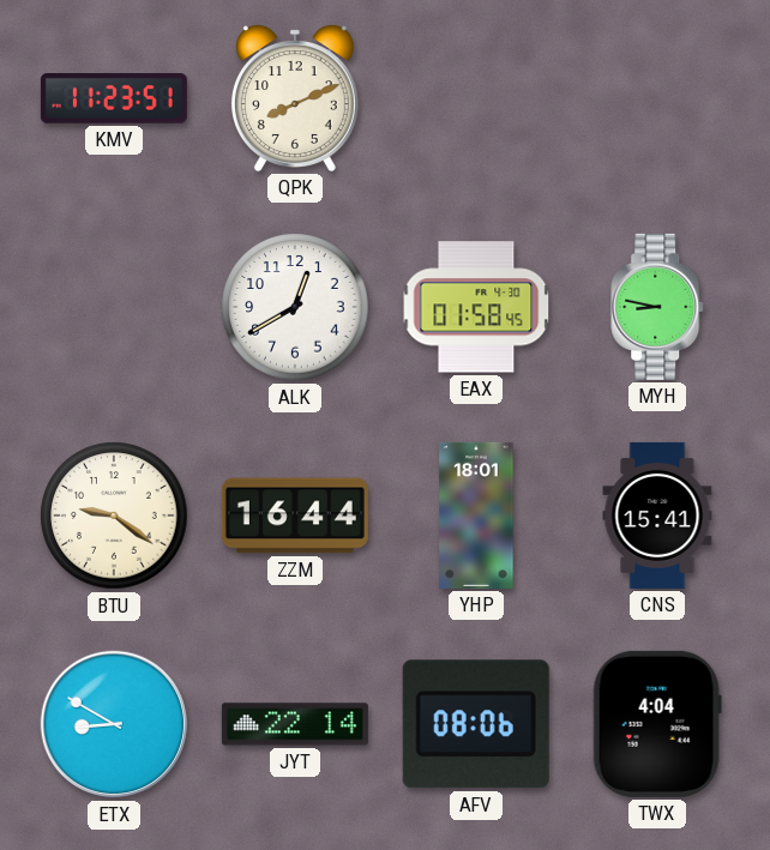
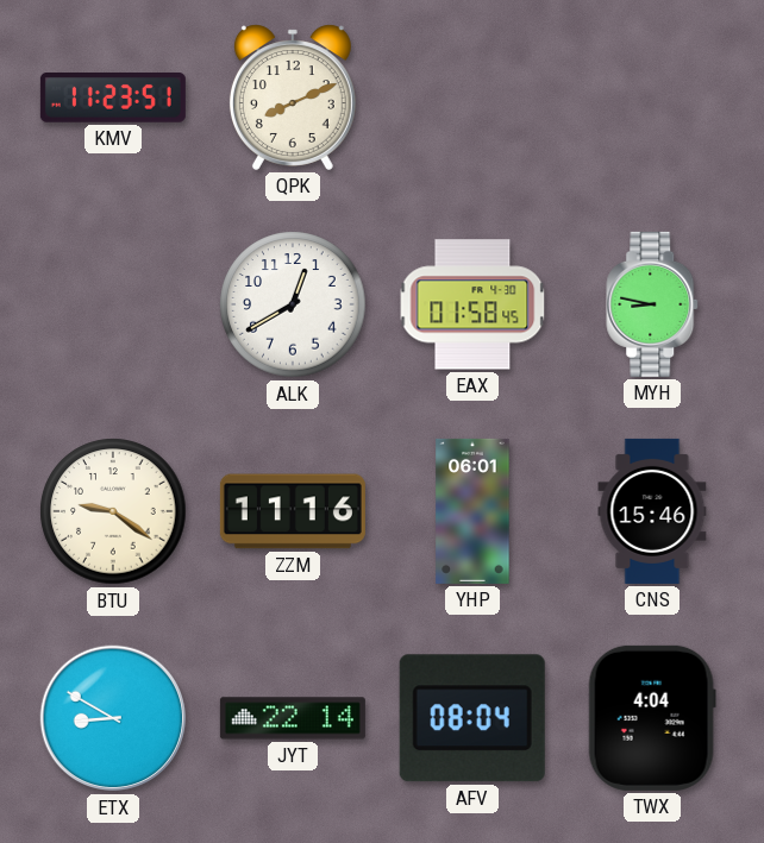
ZZM: 16:44 -> 11:16
YHP: 18:01 -> 06:01
CNS: 15:41 -> 15:46
AFV: 08:06 -> 08:04
